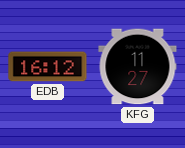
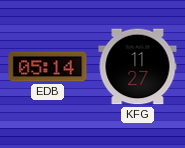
EDB: 16:12 -> 05:14
